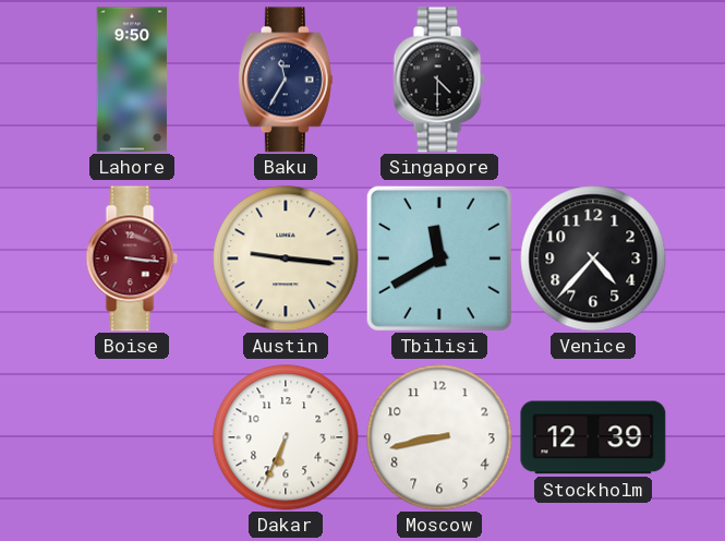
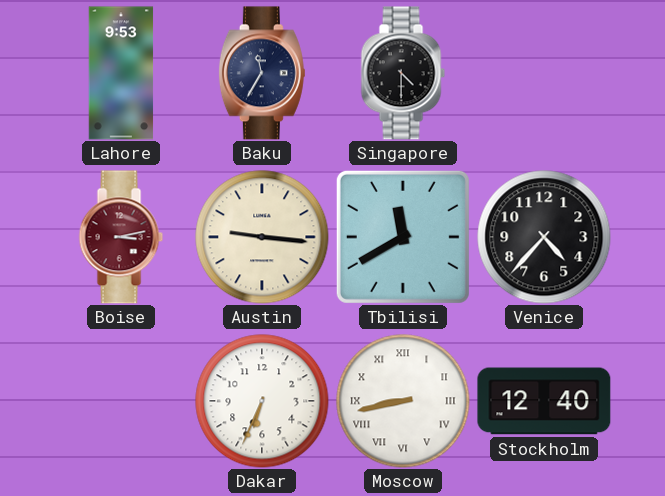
Lahore: 9:50 -> 9:53
Boise: 3:16 -> 3:13
Moscow numerals: Arabic -> Roman
Stockholm: 12:39 -> 12:40
